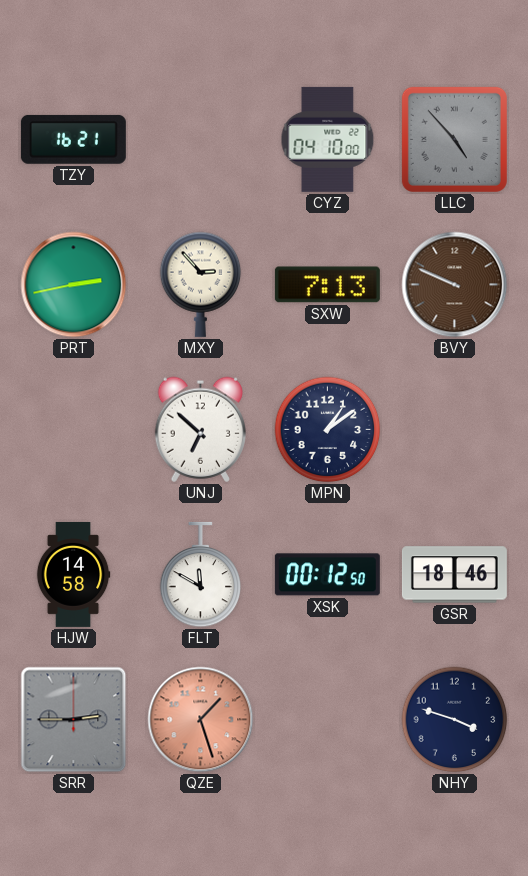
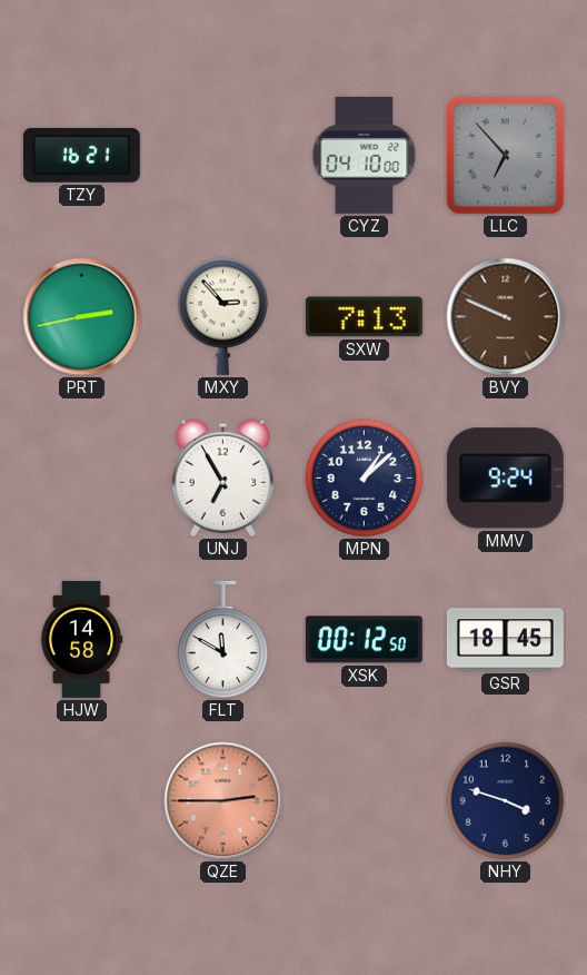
LLC: 4:53 -> 6:53
UNJ: 6:52 -> 6:55
MPN: 1:09 -> 1:08
MMV: none -> 9:24
GSR: 18:46 -> 18:45
SRR: 2:45 -> none
QZE: 1:27 -> 2:45
